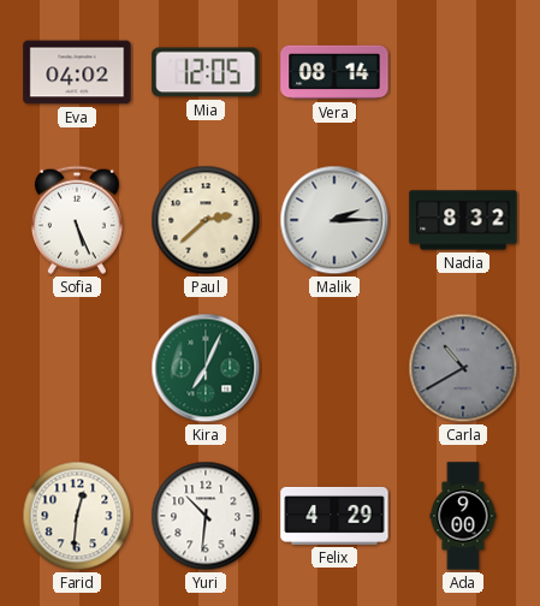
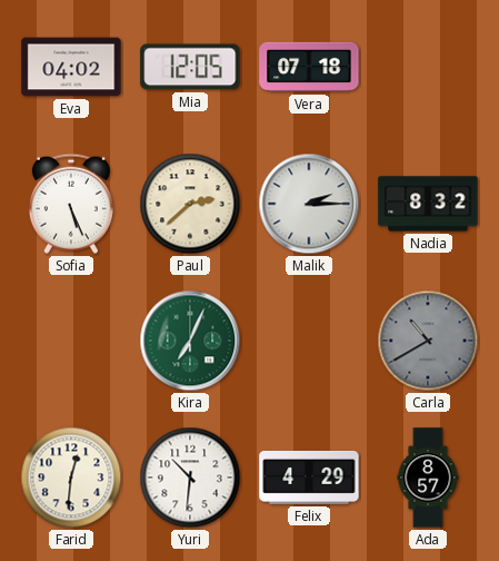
Vera: 08:14 -> 07:18
Ada: 9:00 -> 8:57
